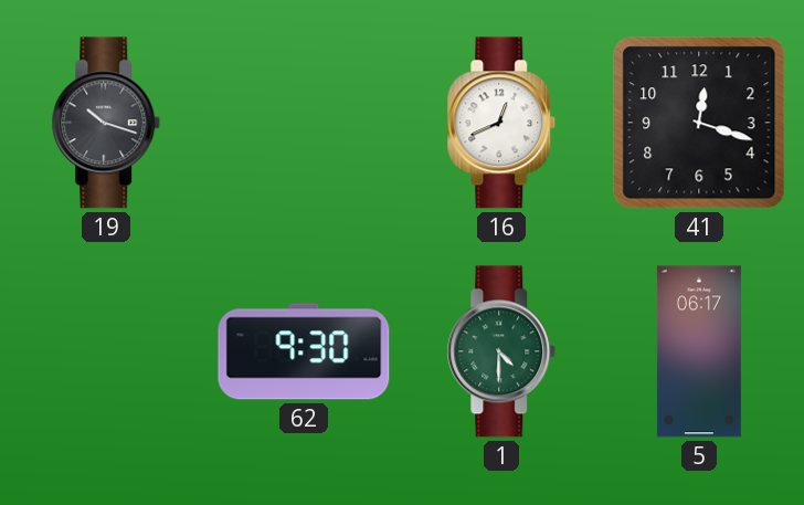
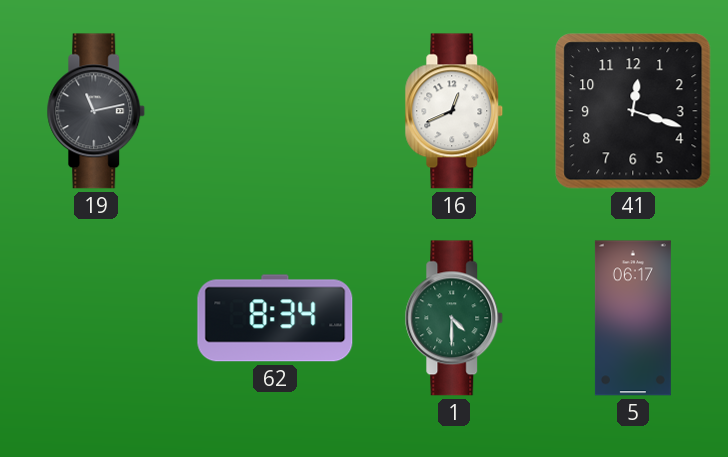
19: 10:18 -> 11:13
62: 9:30 -> 8:34
